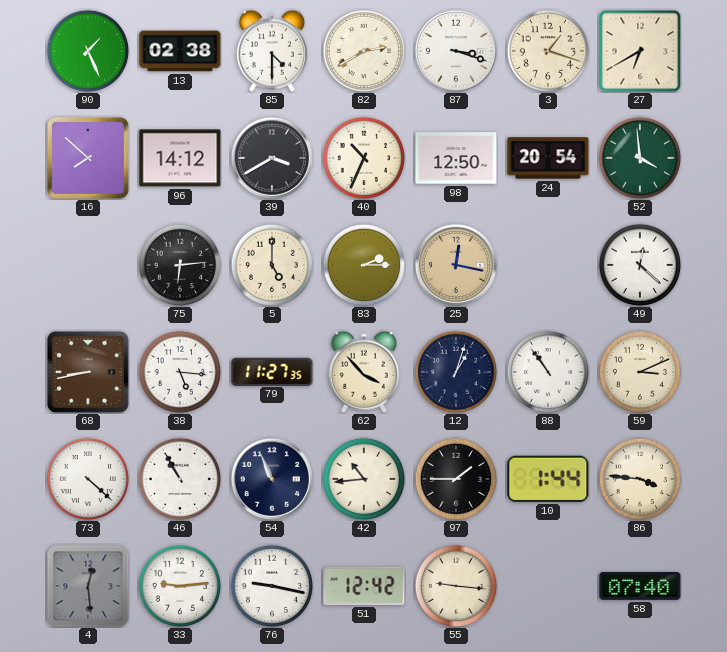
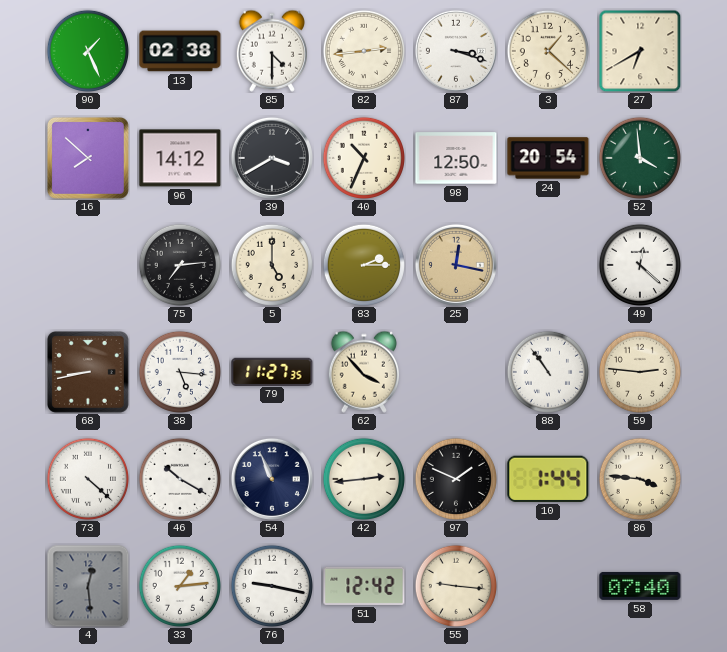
82: 2:40 -> 2:44
3: 1:18 -> 1:22
75: 6:14 -> 7:14
12: 1:03 -> none
59: 3:11 -> 2:46
46: 10:55 -> 10:20
42: 10:44 -> 2:44
97: 1:45 -> 1:49
33: 9:14 -> 1:14
